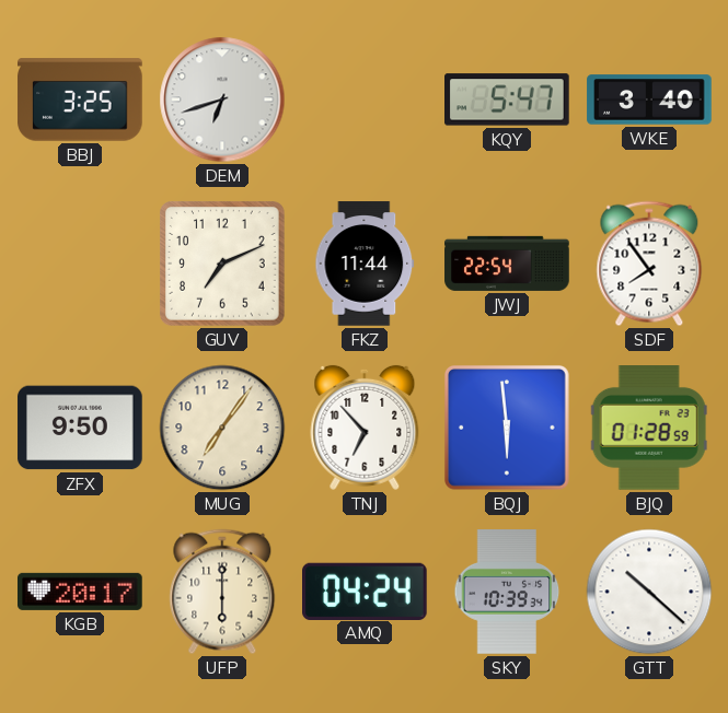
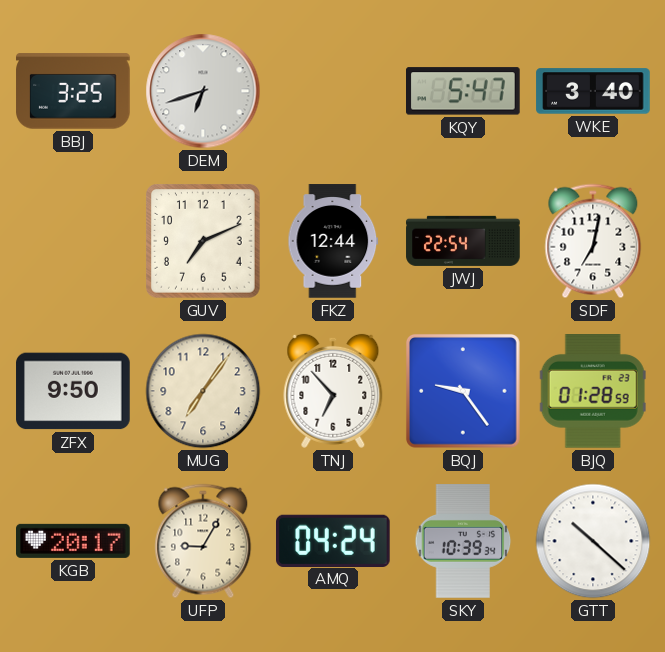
FKZ: 11:44 -> 12:44
SDF: 7:54 -> 7:02
BQJ: 5:59 -> 9:24
UFP: 6:00 -> 9:05
